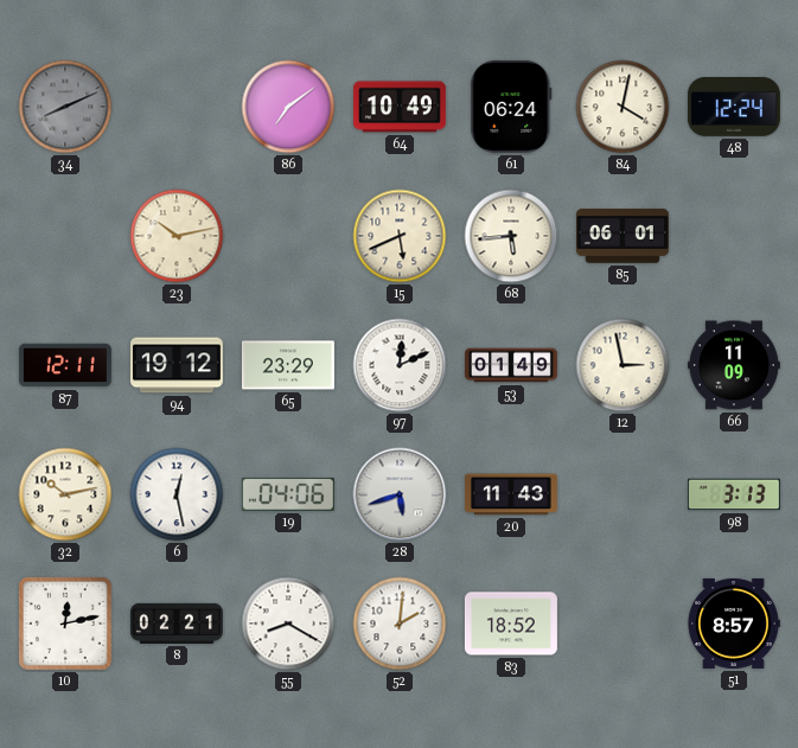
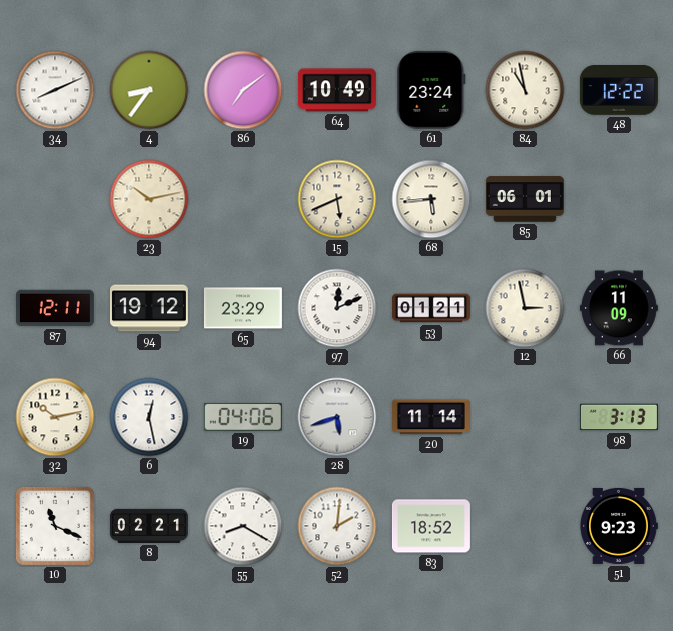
34 dial: grey -> white
4: none -> 8:36
61: 06:24 -> 23:24
84: 4:02 -> 10:58
48: 12:24 -> 12:22
53: 01:49 -> 01:21
20: 11:43 -> 11:14
10: 12:13 -> 11:19
51: 8:57 -> 9:23
